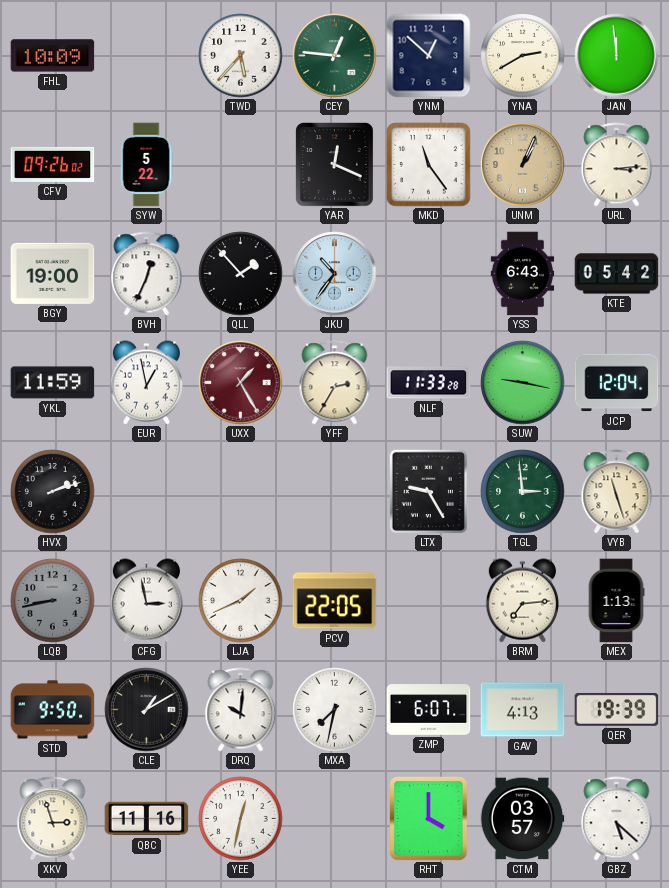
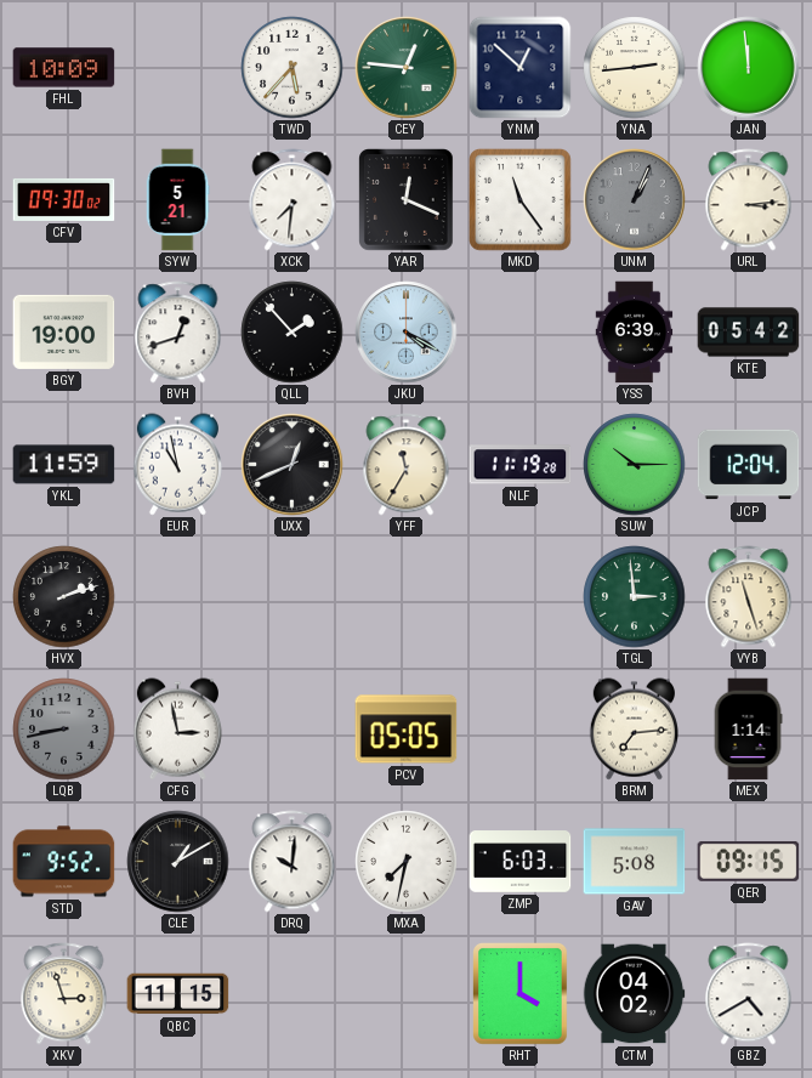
YNA: 2:40 -> 2:44
CFV: 09:26 -> 09:30
SYW: 5:22 -> 5:21
XCK: none -> 7:31
UNM dial: champagne -> grey
BVH: 12:34 -> 12:42
JKU: 10:36 -> 4:20
YSS: 6:43 -> 6:39
EUR: 12:58 -> 10:58
UXX: 1:25 -> 12:41
UXX dial: burgundy -> black
YFF: 2:35 -> 11:35
NLF: 11:33 -> 11:19
SUW: 9:17 -> 10:15
LTX: 9:25 -> none
LJA: 1:41 -> none
PCV: 22:05 -> 05:05
MEX: 1:13 -> 1:14
STD: 9:50 -> 9:52
ZMP: 6:07 -> 6:03
GAV: 4:13 -> 5:08
QER: 19:39 -> 09:15
QBC: 11:16 -> 11:15
YEE: 12:32 -> none
CTM: 03:57 -> 04:02
GBZ: 5:22 -> 4:40
